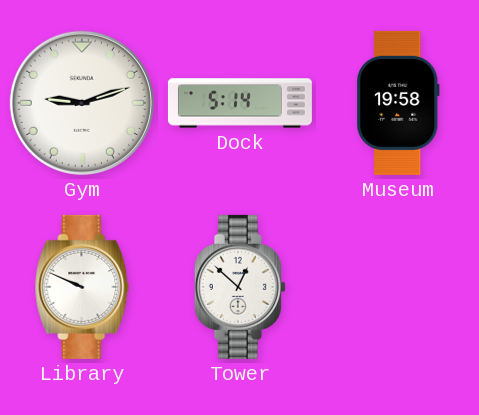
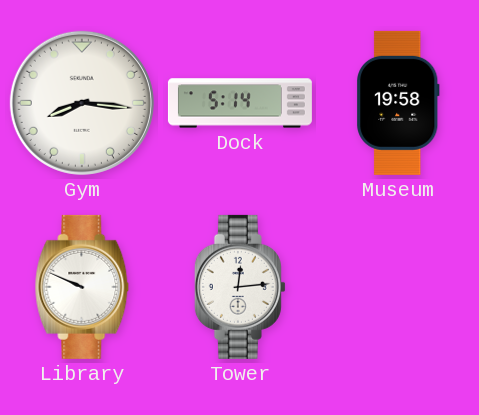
Gym: 9:12 -> 8:16
Tower: 12:52 -> 12:14
